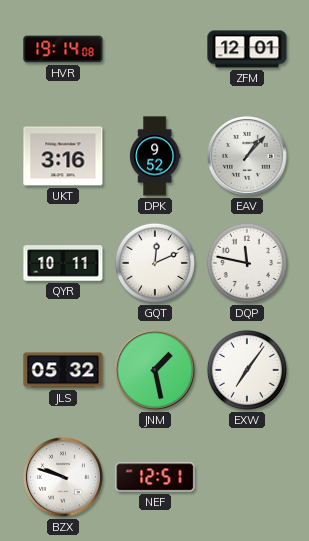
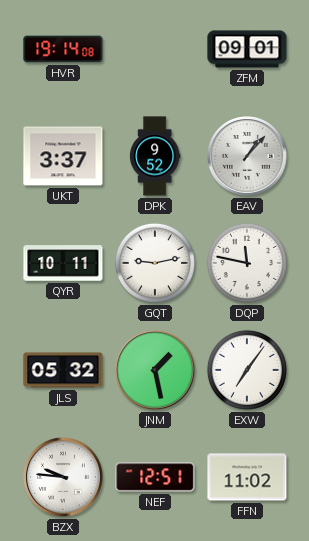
ZFM: 12:01 -> 09:01
UKT: 3:16 -> 3:37
GQT: 12:11 -> 9:13
BZX: 9:48 -> 9:46
FFN: none -> 11:02
